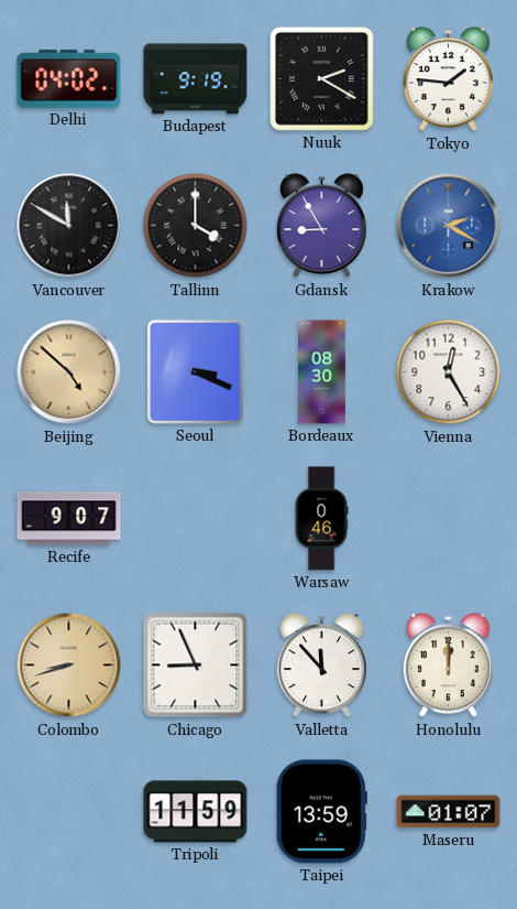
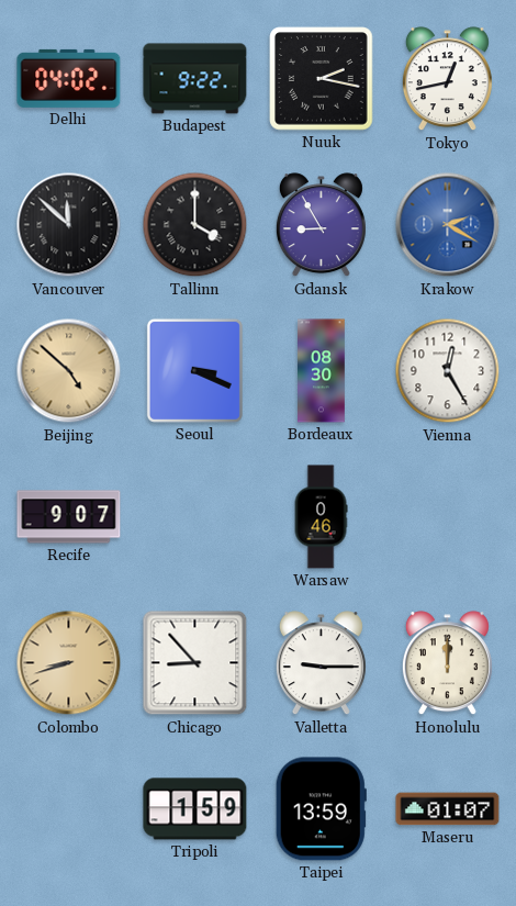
Budapest: 9:19 -> 9:22
Nuuk: 2:20 -> 2:17
Tokyo: 1:46 -> 12:43
Vancouver: 11:50 -> 11:52
Chicago: 8:56 -> 8:53
Valletta: 11:53 -> 9:15
Tripoli: 11:59 -> 1:59
